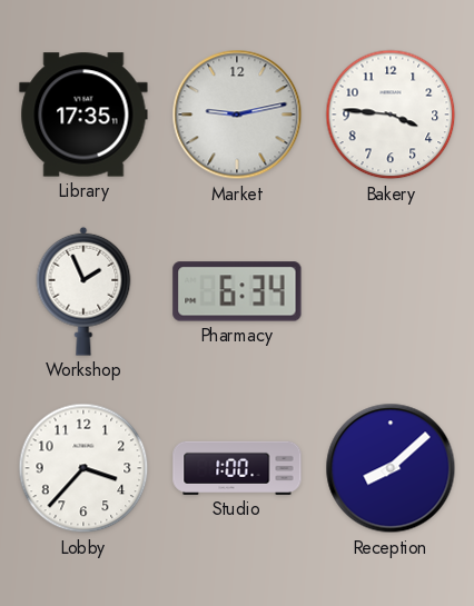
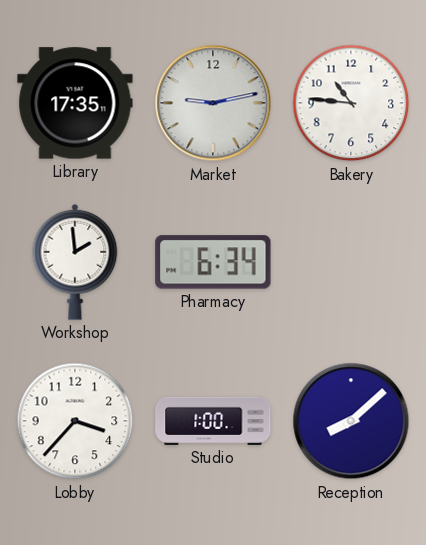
Bakery: 3:46 -> 10:46
Workshop: 1:56 -> 1:59
